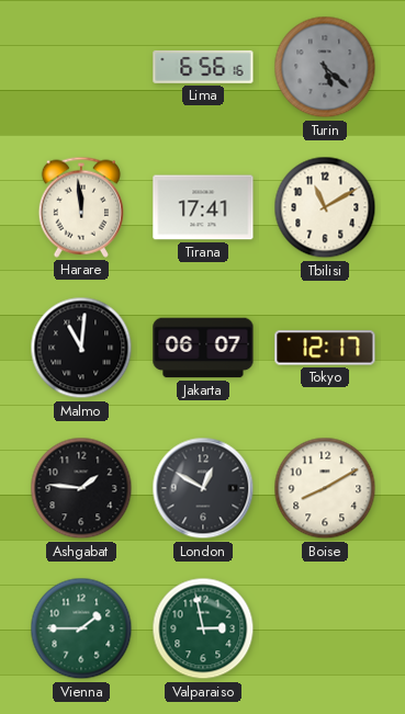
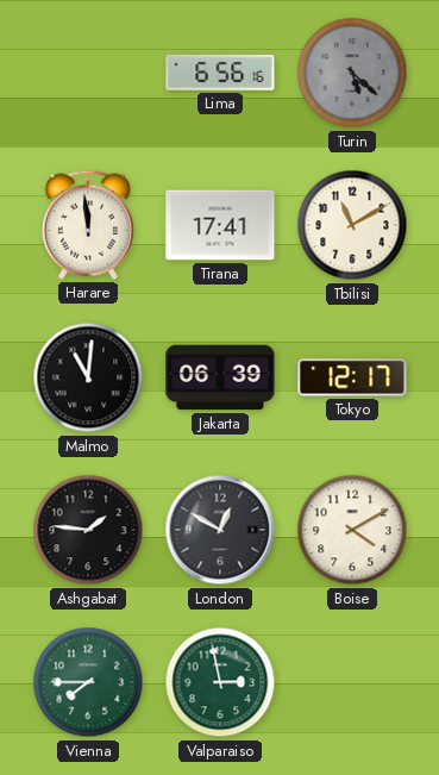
Jakarta: 06:07 -> 06:39
Boise: 8:10 -> 4:10
Vienna: 1:45 -> 7:45
